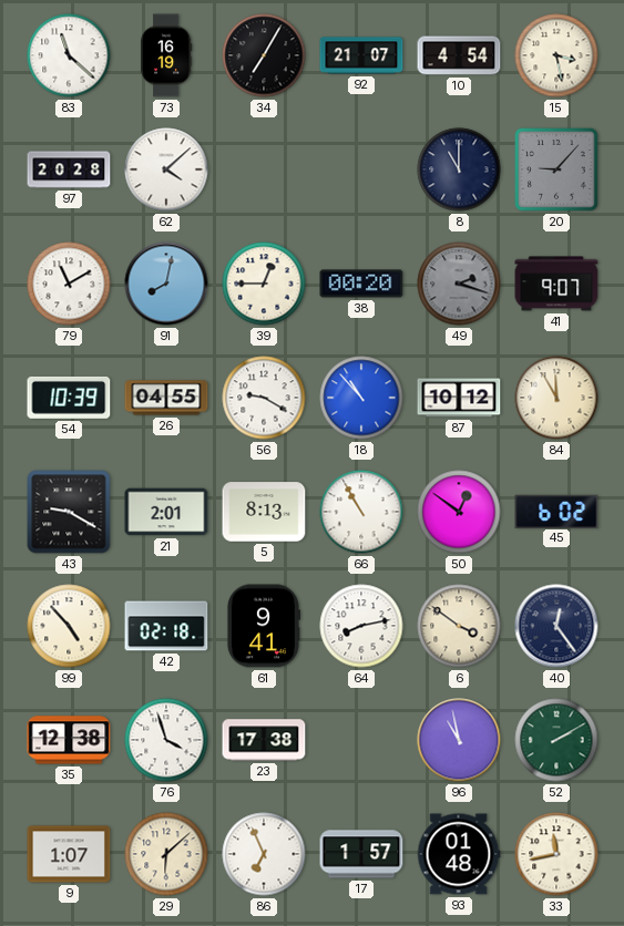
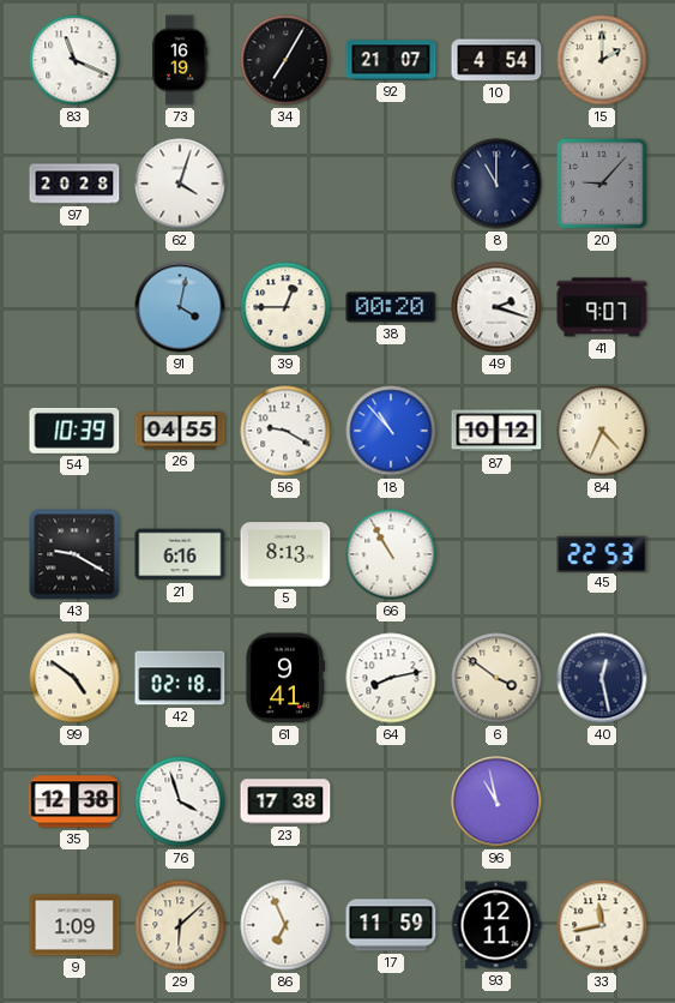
83: 11:22 -> 11:19
15: 3:28 -> 2:00
62: 4:08 -> 4:03
79: 11:10 -> none
91: 8:02 -> 4:02
49 dial: grey -> white
84: 11:55 -> 4:34
21: 2:01 -> 6:16
50: 12:51 -> none
45: 6:02 -> 22:53
99: 4:53 -> 4:51
40: 12:24 -> 12:28
52: 2:10 -> none
9: 1:07 -> 1:09
17: 1:57 -> 11:59
93: 01:48 -> 12:11
